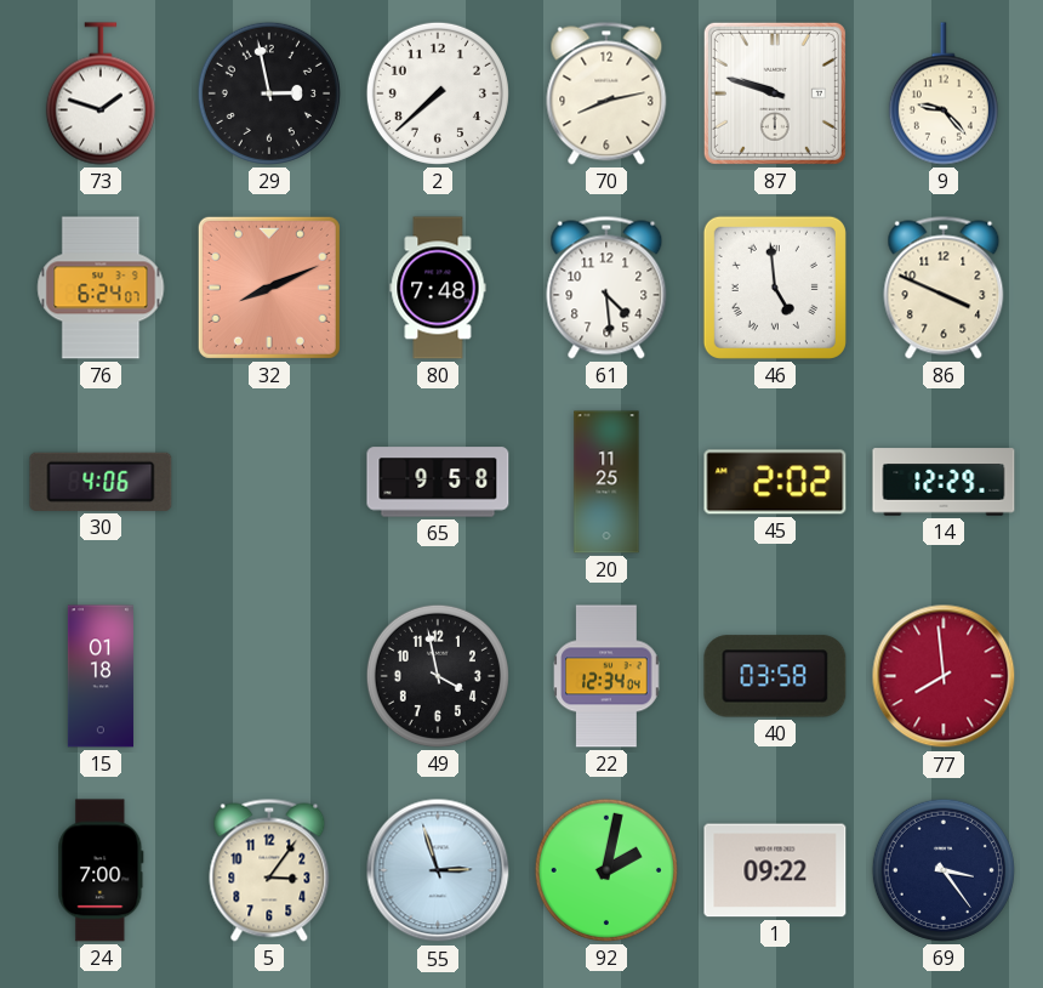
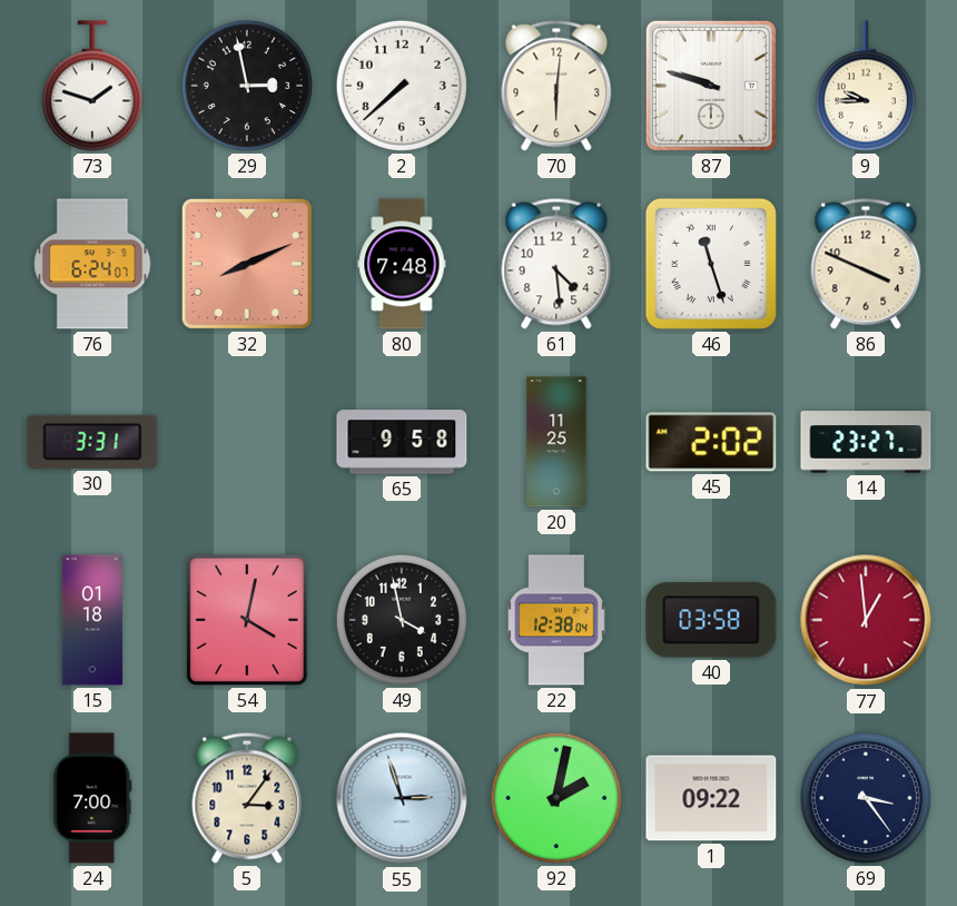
70: 8:13 -> 6:01
9: 9:23 -> 9:45
46: 4:59 -> 11:27
30: 4:06 -> 3:31
14: 12:29 -> 23:27
54: none -> 4:02
22: 12:34 -> 12:38
77: 7:59 -> 12:59
